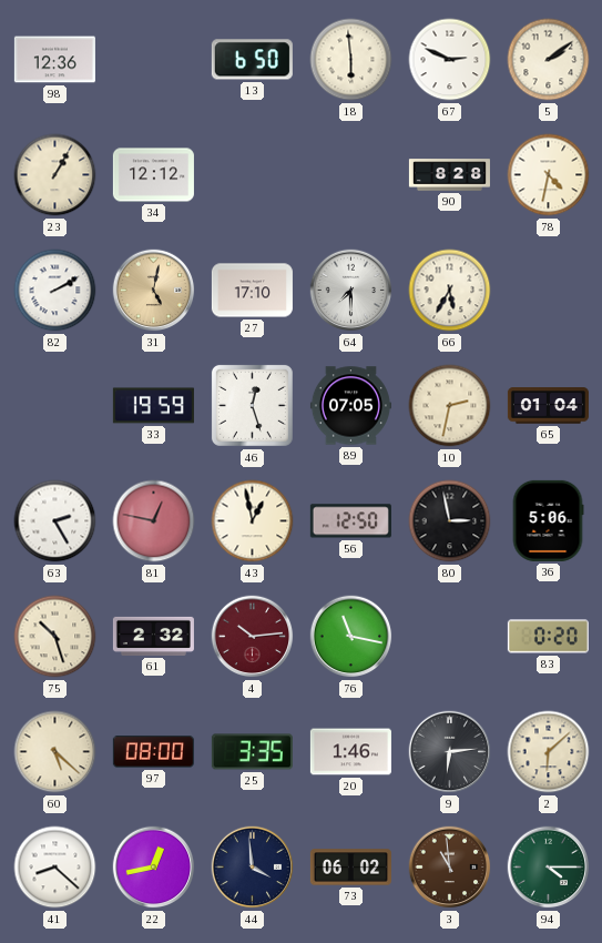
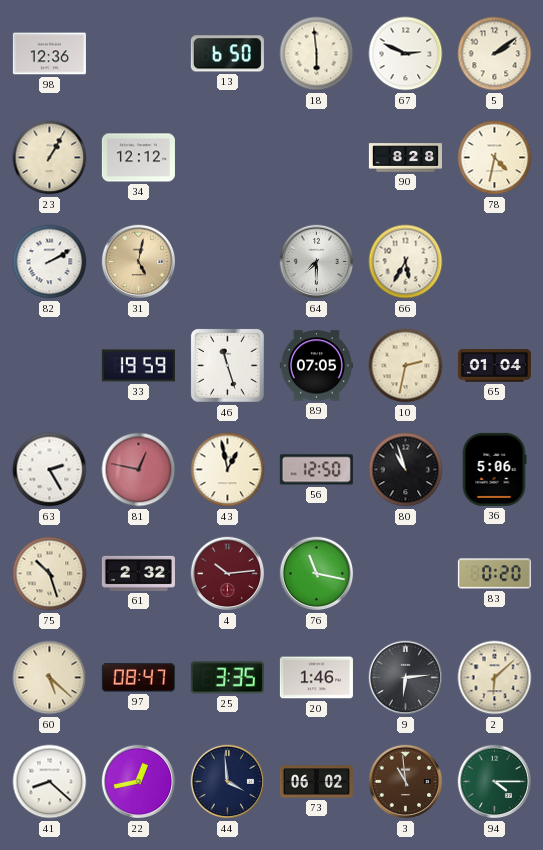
27: 17:10 -> none
46: 12:27 -> 11:27
80: 2:58 -> 10:57
97: 08:00 -> 08:47
